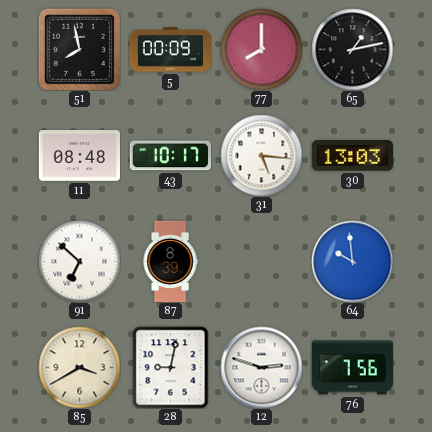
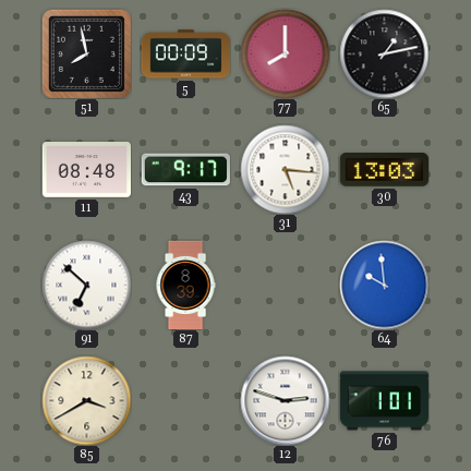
43: 10:17 -> 9:17
28: 9:02 -> none
76: 7:56 -> 1:01
